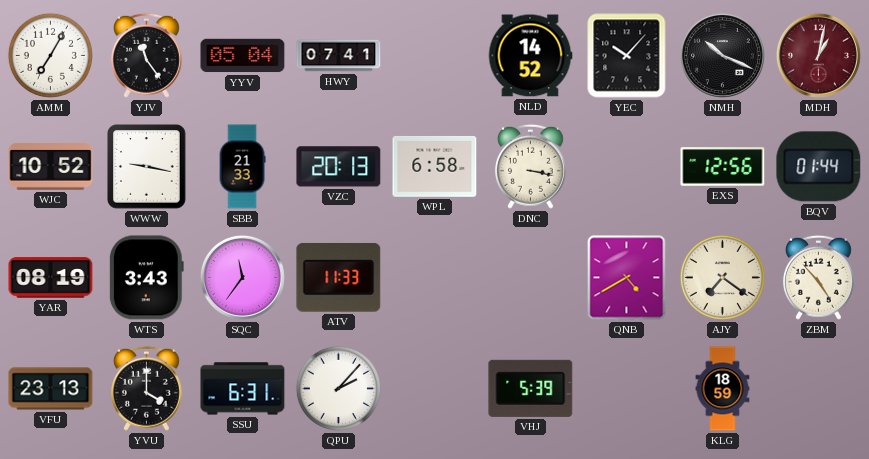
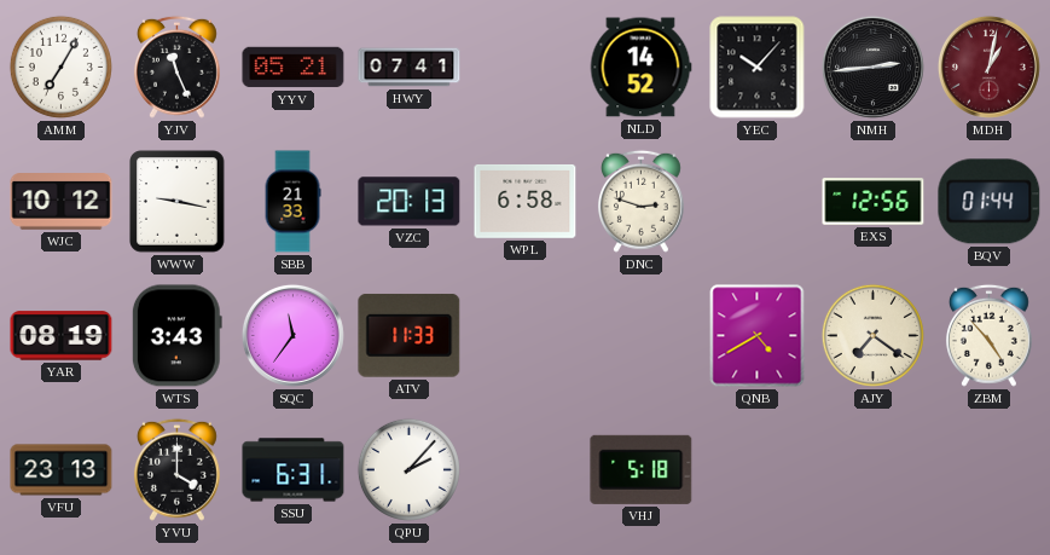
YJV: 11:24 -> 11:26
YYV: 05:04 -> 05:21
NMH: 10:19 -> 2:44
WJC: 10:52 -> 10:12
DNC: 3:17 -> 2:48
VHJ: 5:39 -> 5:18
KLG: 18:59 -> none
